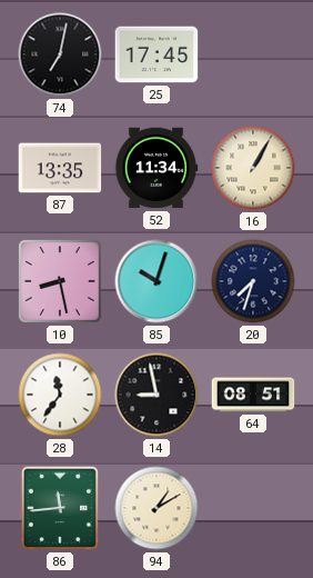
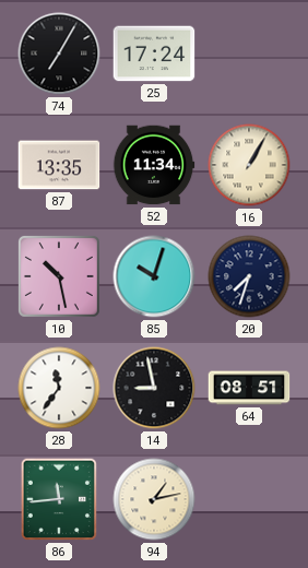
74: 7:02 -> 7:05
25: 17:45 -> 17:24
10: 8:28 -> 10:28
94: 1:10 -> 1:13
